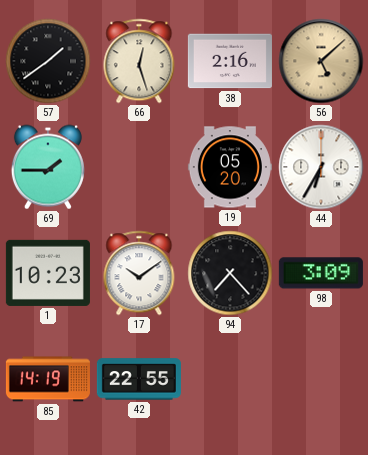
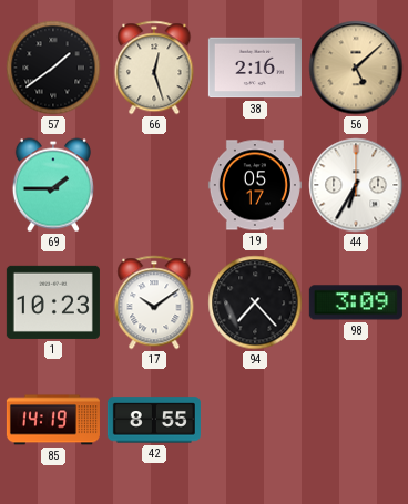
19: 05:20 -> 05:17
42: 22:55 -> 8:55
